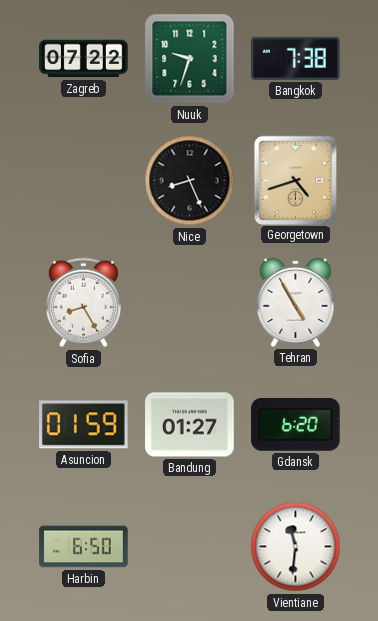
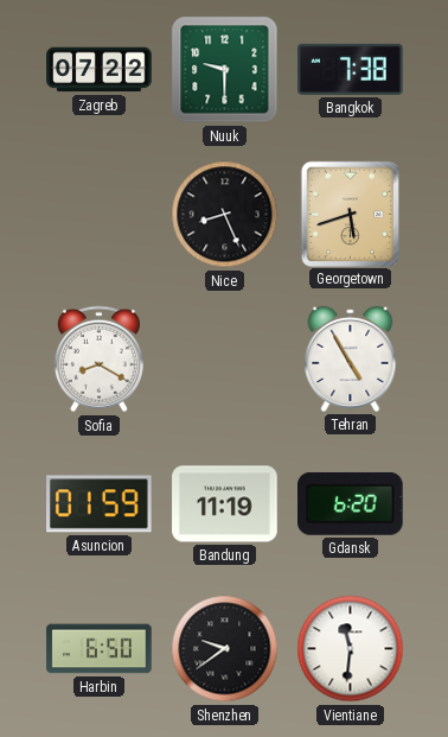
Nuuk: 9:33 -> 9:30
Georgetown: 4:42 -> 5:42
Sofia: 8:25 -> 8:20
Bandung: 01:27 -> 11:19
Shenzhen: none -> 9:39
